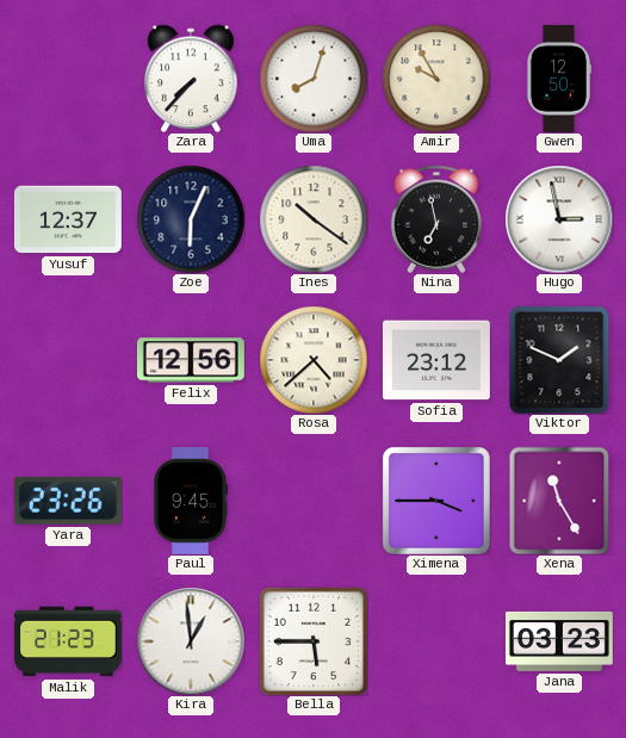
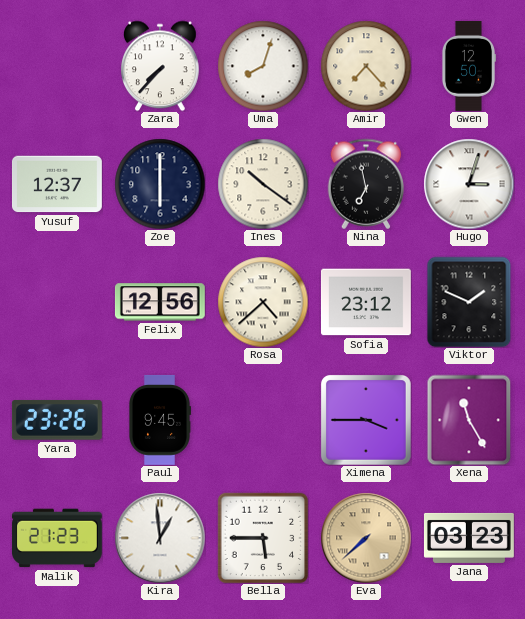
Amir: 9:55 -> 7:23
Zoe: 6:04 -> 6:00
Hugo: 2:58 -> 3:03
Eva: none -> 7:38
